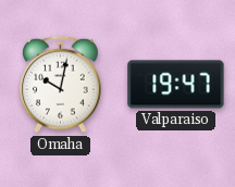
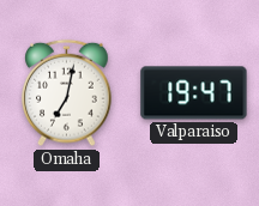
Omaha: 10:02 -> 7:02
